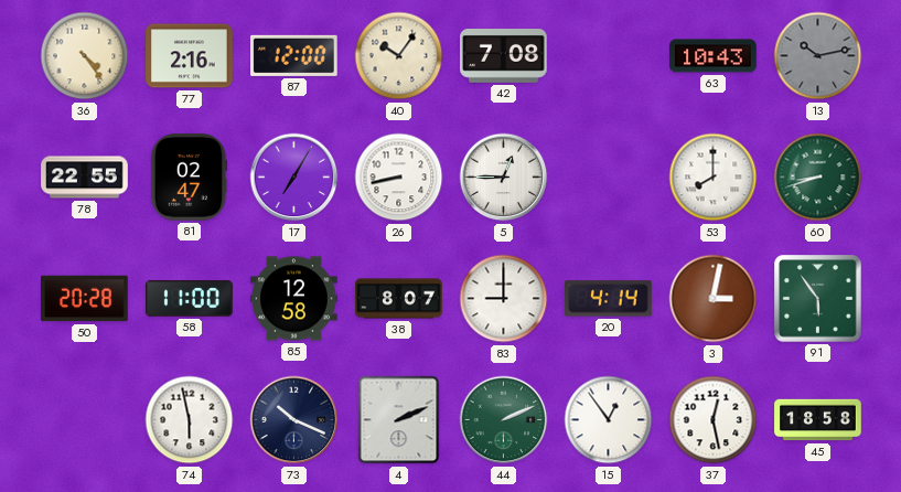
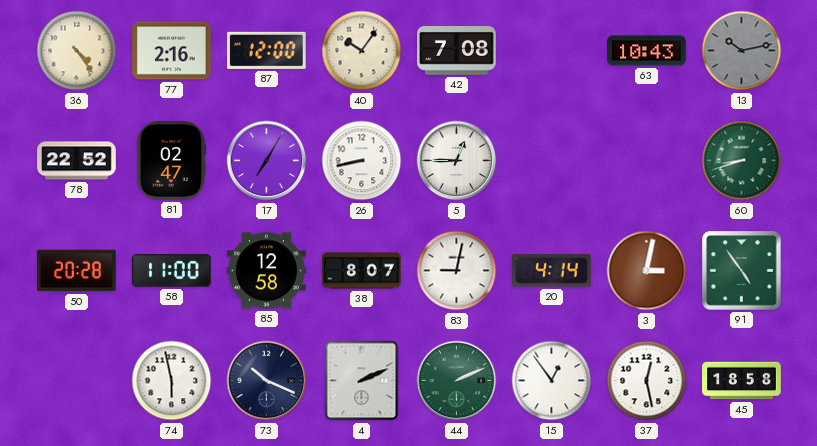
78: 22:55 -> 22:52
53: 8:00 -> none
83: 9:00 -> 9:02
91: 5:54 -> 4:54
